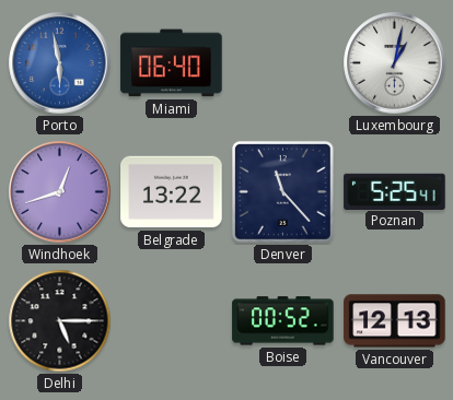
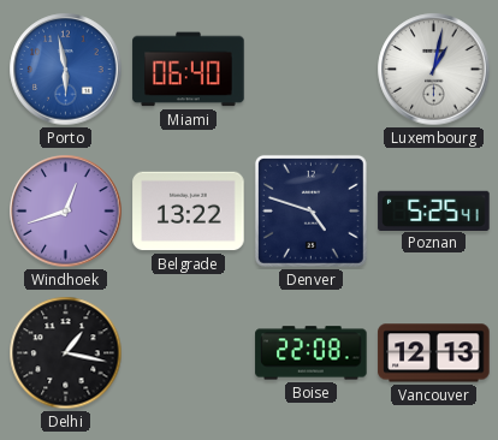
Denver: 11:23 -> 4:48
Delhi: 5:15 -> 1:17
Boise: 00:52 -> 22:08
